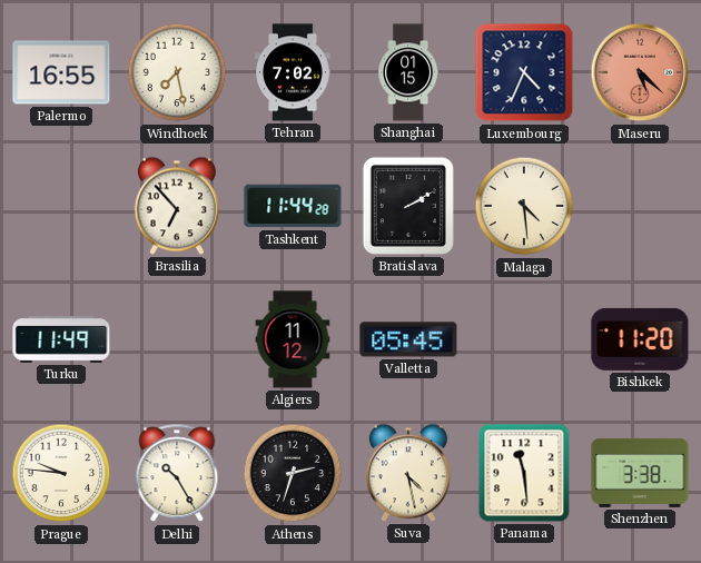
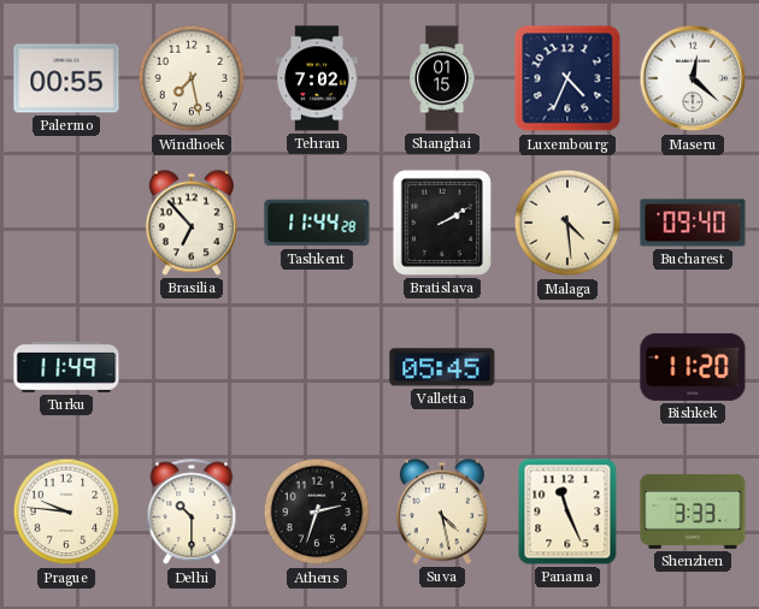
Palermo: 16:55 -> 00:55
Maseru: 5:22 -> 12:22
Maseru dial: salmon -> white
Bucharest: none -> 09:40
Algiers: 11:12 -> none
Delhi: 10:25 -> 10:30
Panama: 11:29 -> 11:26
Shenzhen: 3:38 -> 3:33
